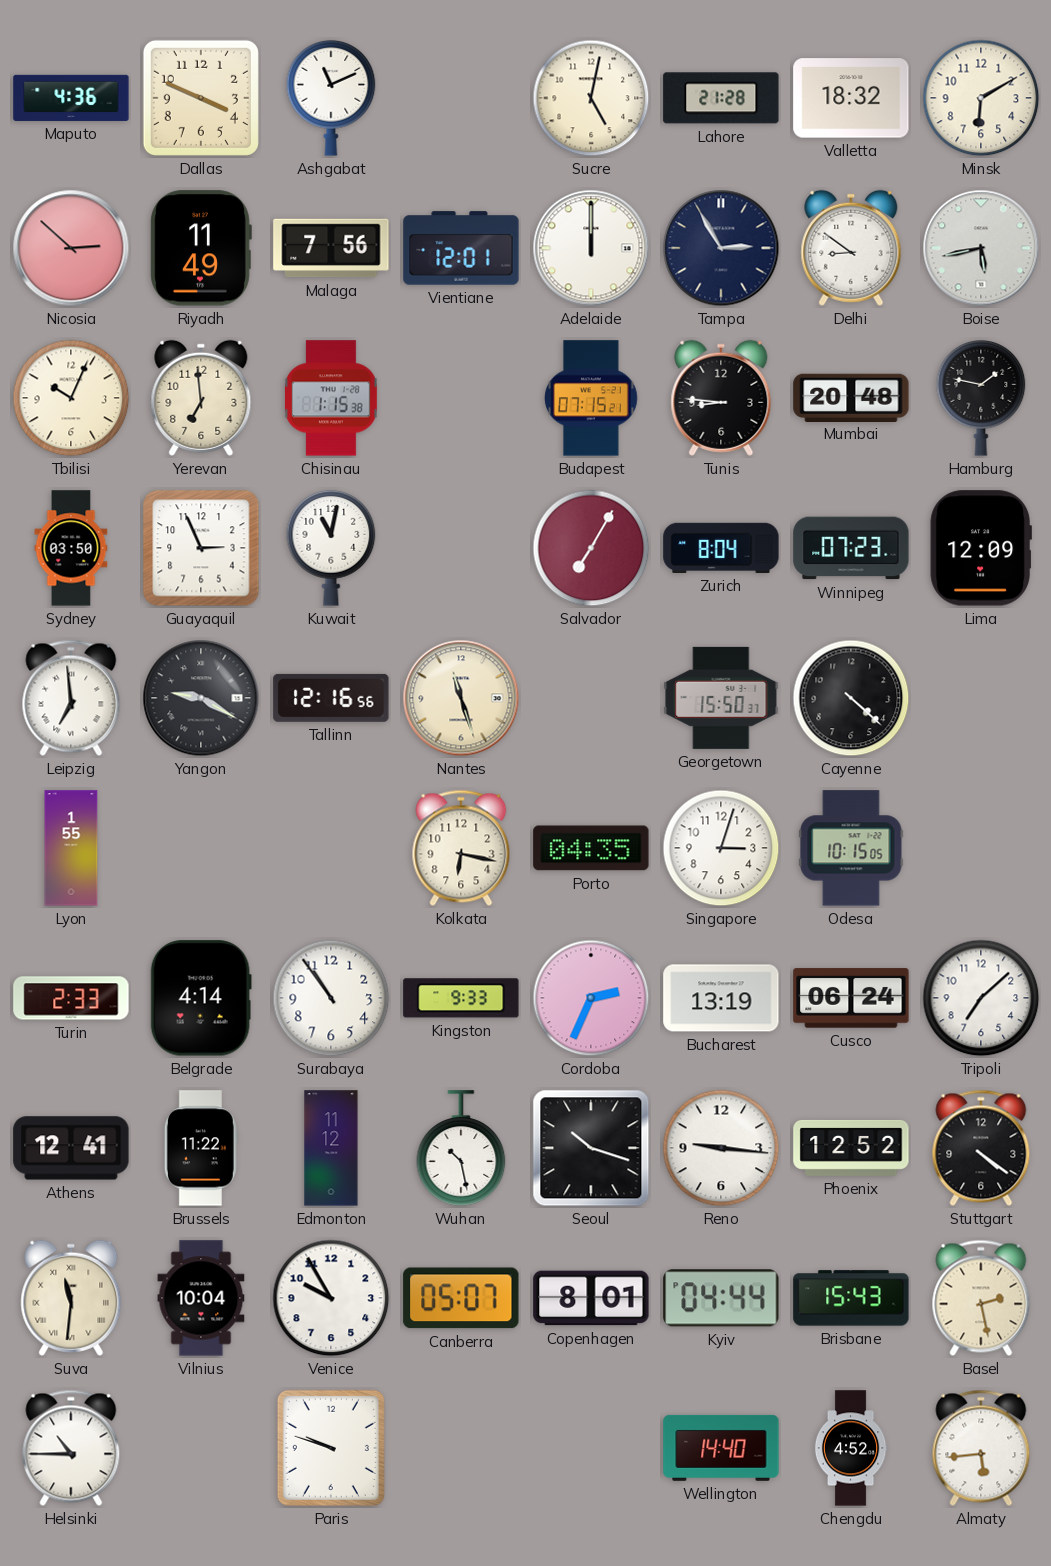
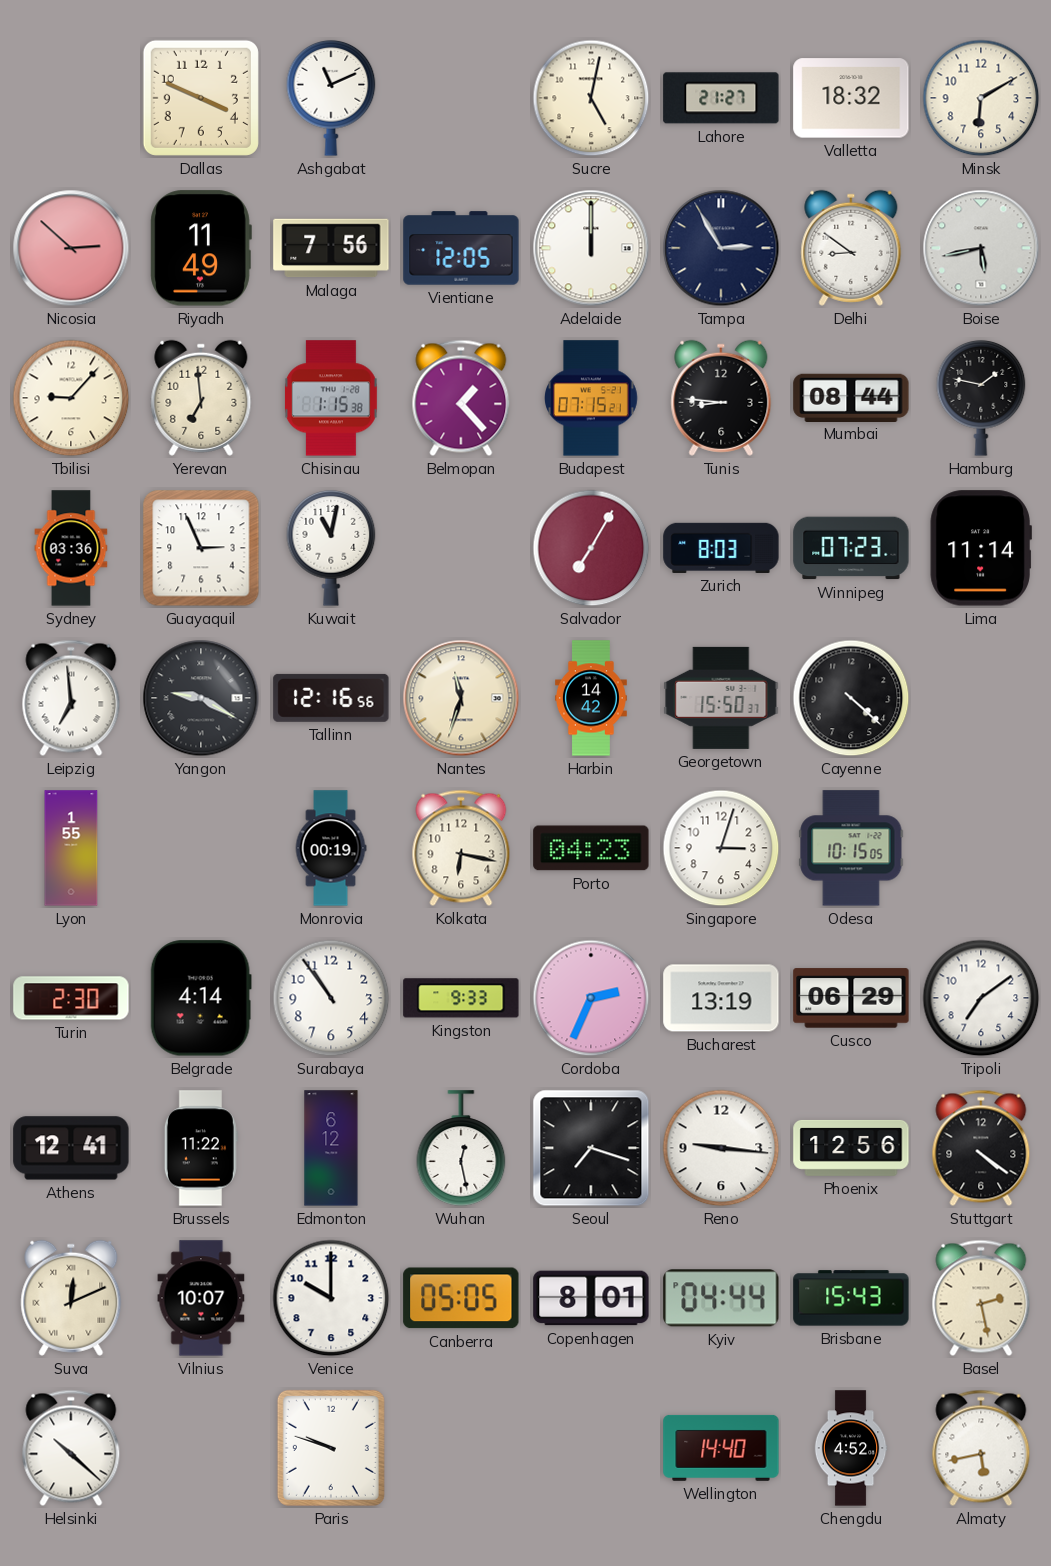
Maputo: 4:36 -> none
Lahore: 21:28 -> 21:27
Vientiane: 12:01 -> 12:05
Tbilisi: 10:04 -> 9:07
Belmopan: none -> 1:23
Mumbai: 20:48 -> 08:44
Sydney: 03:50 -> 03:36
Zurich: 8:04 -> 8:03
Lima: 12:09 -> 11:14
Nantes: 11:27 -> 11:33
Harbin: none -> 14:42
Monrovia: none -> 00:19
Porto: 04:35 -> 04:23
Turin: 2:33 -> 2:30
Cusco: 06:24 -> 06:29
Tripoli: 7:08 -> 7:09
Edmonton: 11:12 -> 6:12
Wuhan: 10:28 -> 12:28
Seoul: 10:18 -> 7:18
Phoenix: 12:52 -> 12:56
Suva: 11:31 -> 12:11
Vilnius: 10:04 -> 10:07
Venice: 9:55 -> 10:00
Canberra: 05:07 -> 05:05
Helsinki: 10:45 -> 10:22
Almaty: 5:44 -> 5:43
